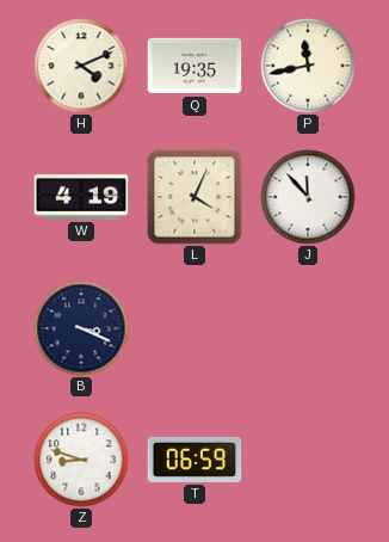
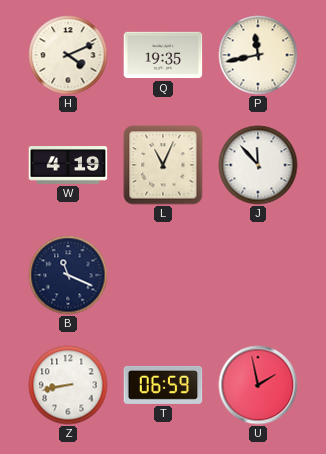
L: 4:04 -> 11:04
B: 3:19 -> 11:19
Z: 8:48 -> 8:43
U: none -> 1:58
